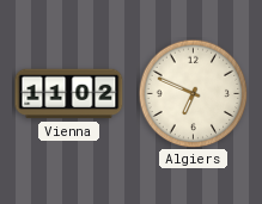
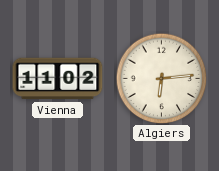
Algiers: 6:49 -> 6:14
